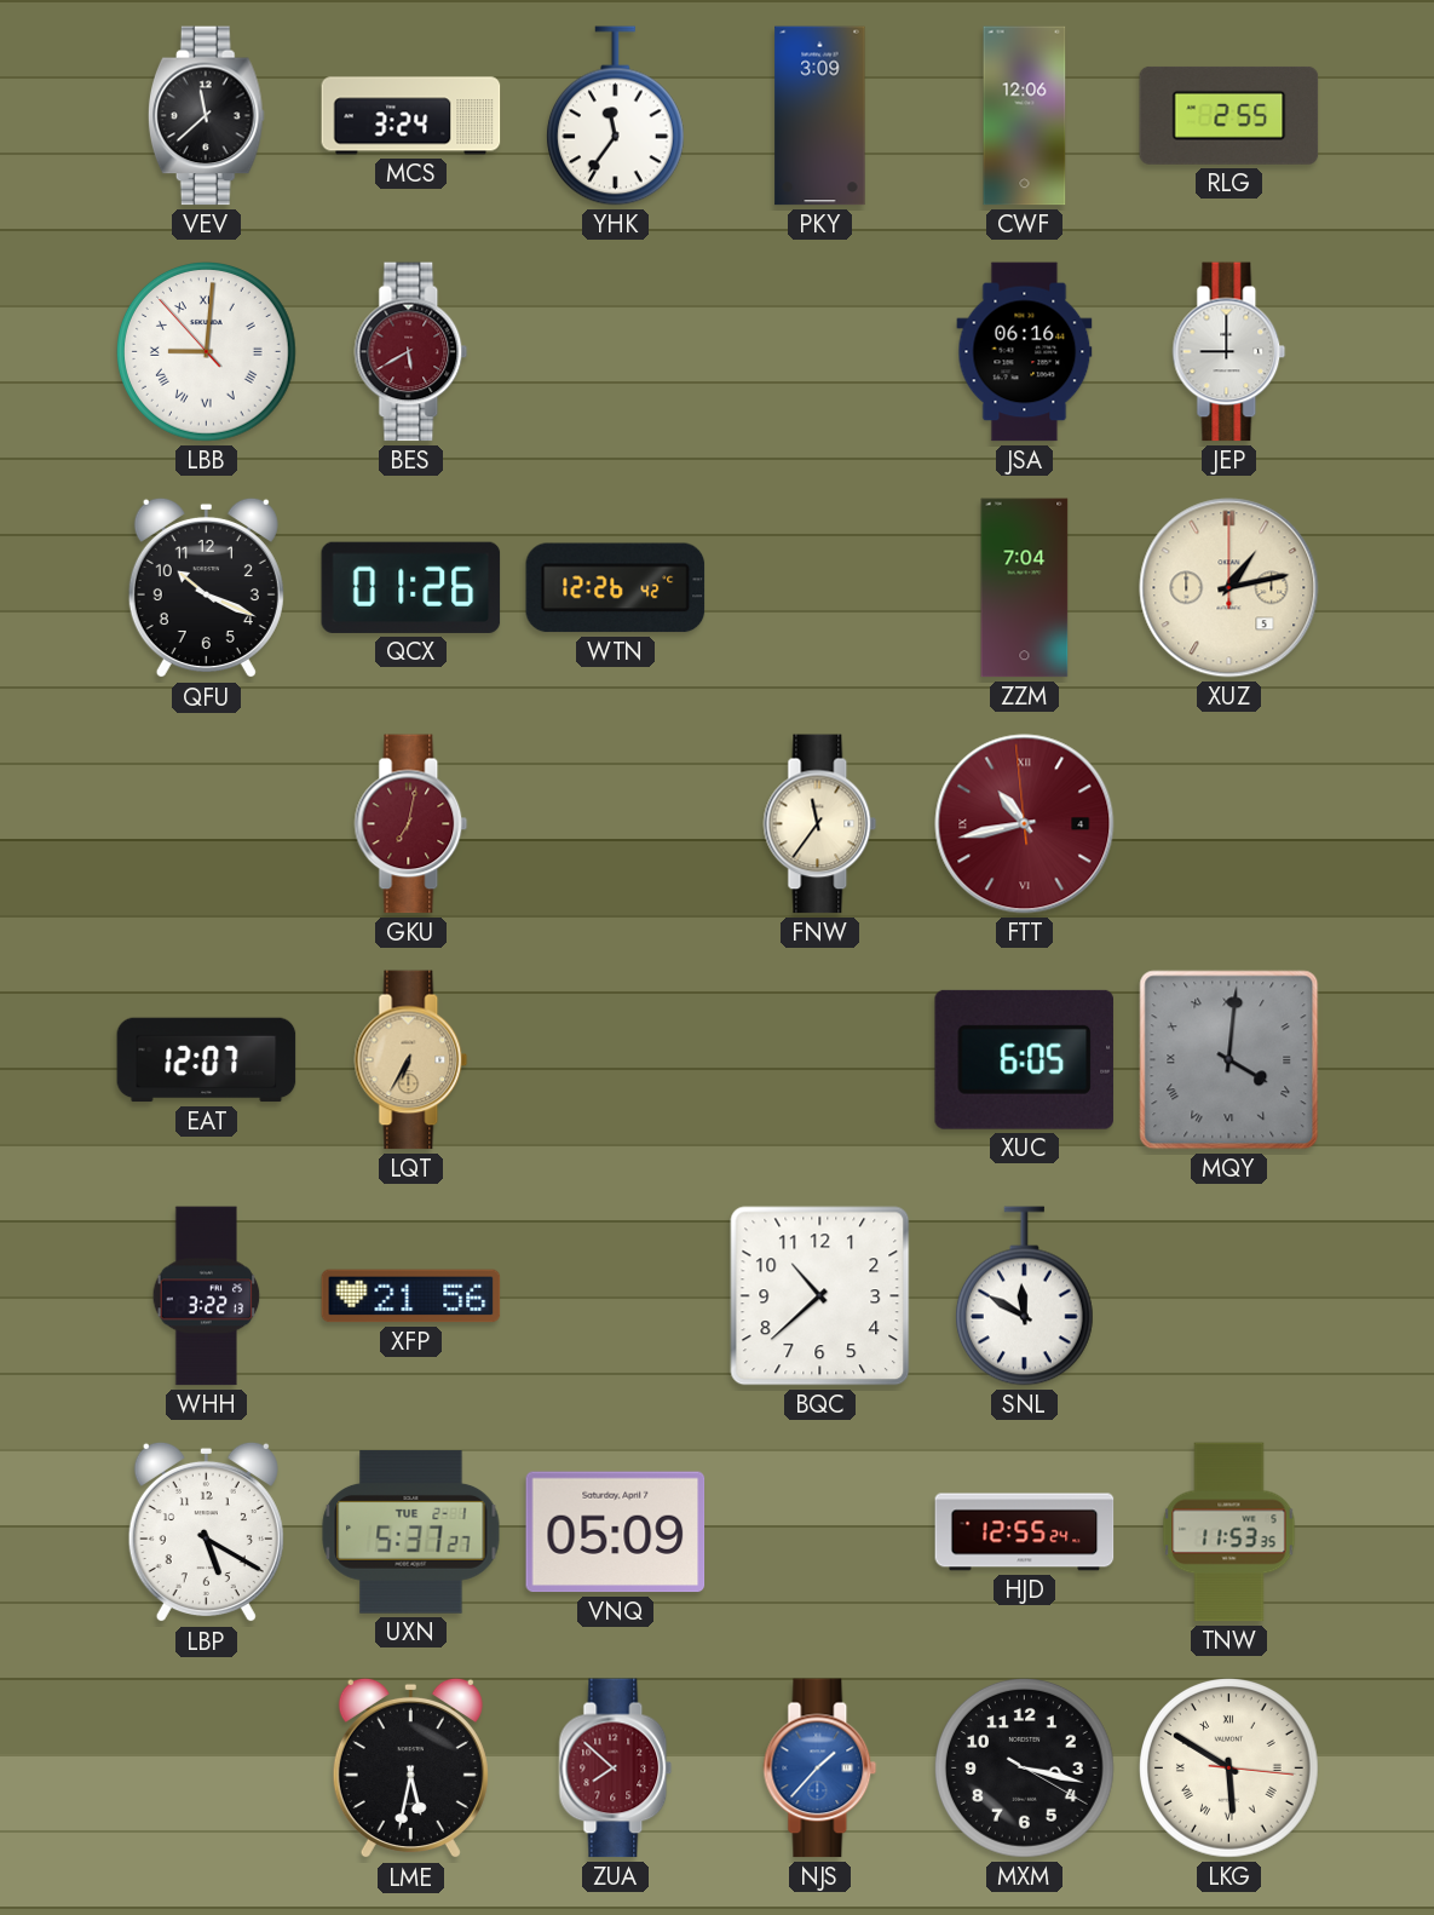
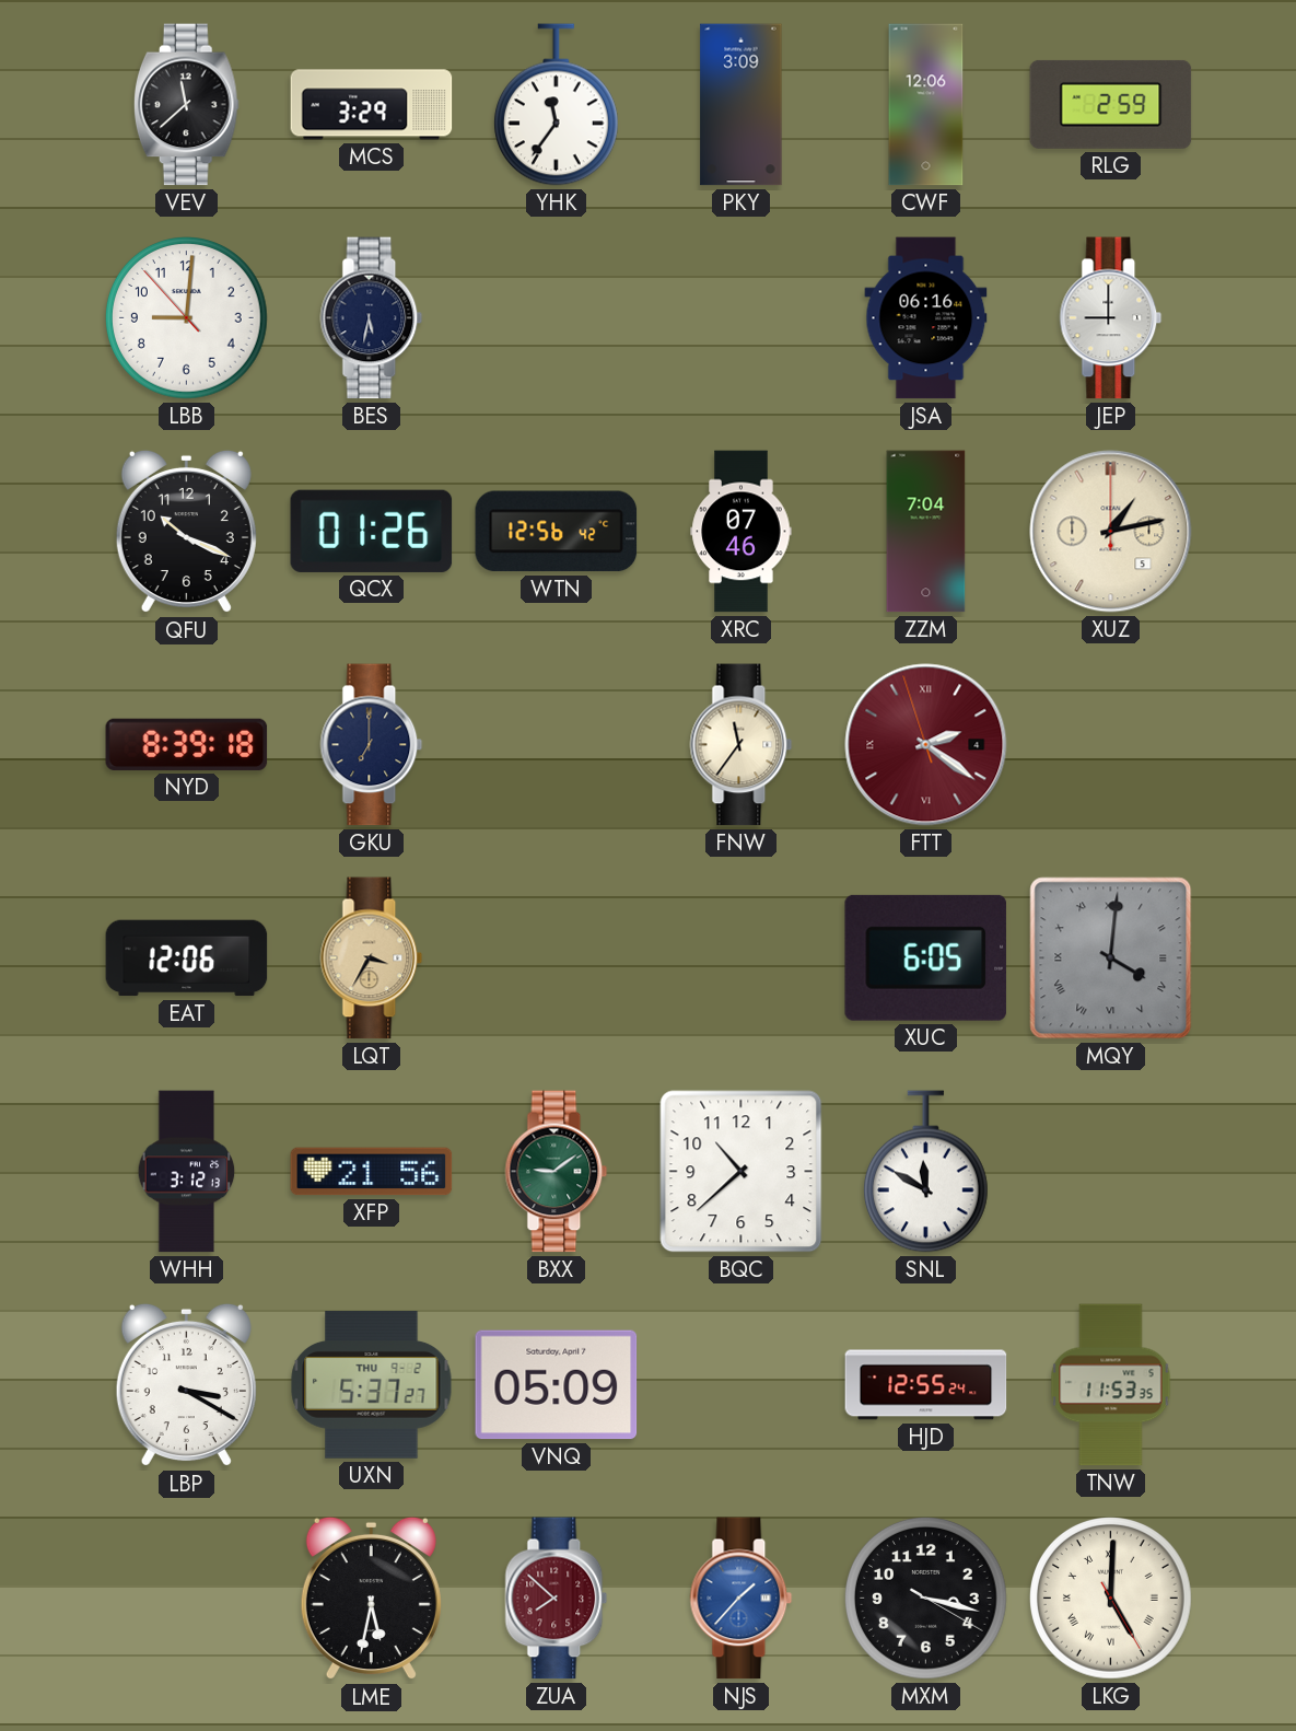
MCS: 3:24 -> 3:29
RLG: 2:55 -> 2:59
LBB numerals: Roman -> Arabic
BES: 5:40 -> 5:32
BES dial: burgundy -> navy
WTN: 12:26 -> 12:56
XRC: none -> 07:46
NYD: none -> 8:39
GKU: 7:02 -> 7:00
GKU dial: burgundy -> navy
FTT: 10:42 -> 2:20
EAT: 12:07 -> 12:06
LQT: 6:35 -> 3:35
WHH: 3:22 -> 3:12
BXX: none -> 9:09
LBP: 5:20 -> 3:20
UXN date: TUE 2-1 -> THU 9-2
LKG: 5:50 -> 5:00
